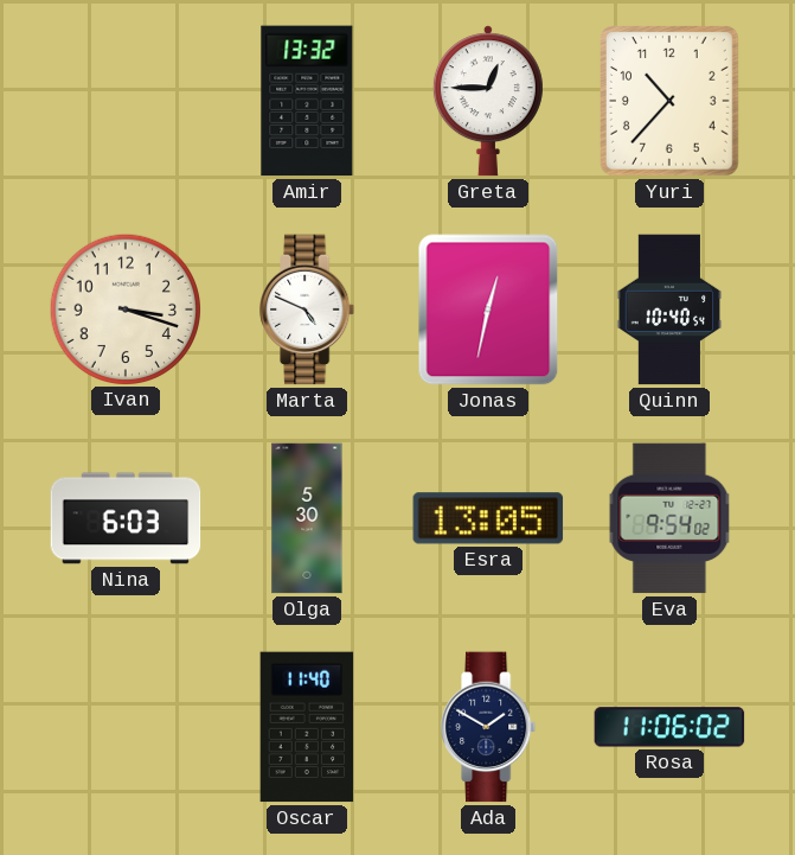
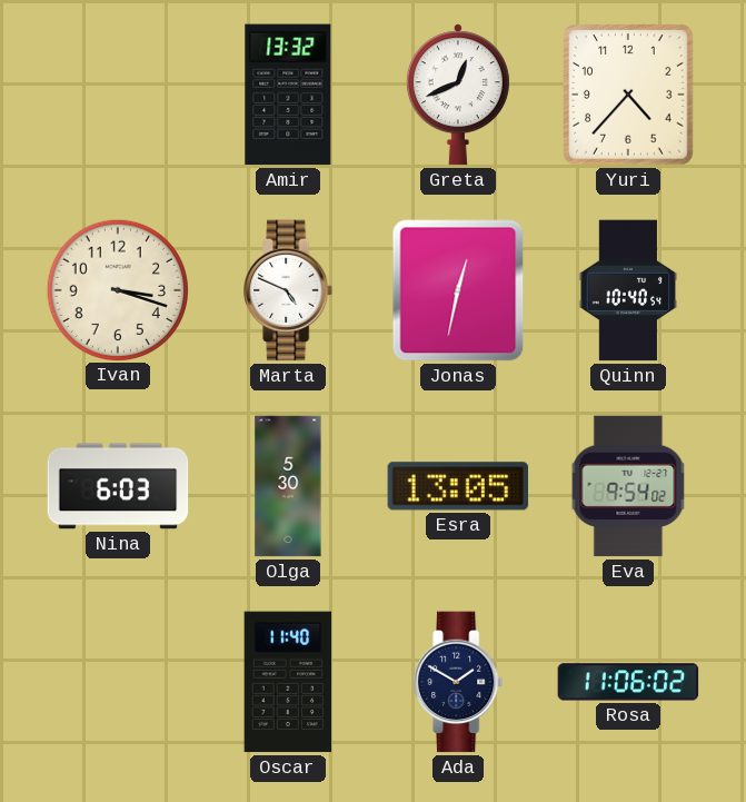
Greta: 12:45 -> 12:41
Yuri: 10:37 -> 4:37
